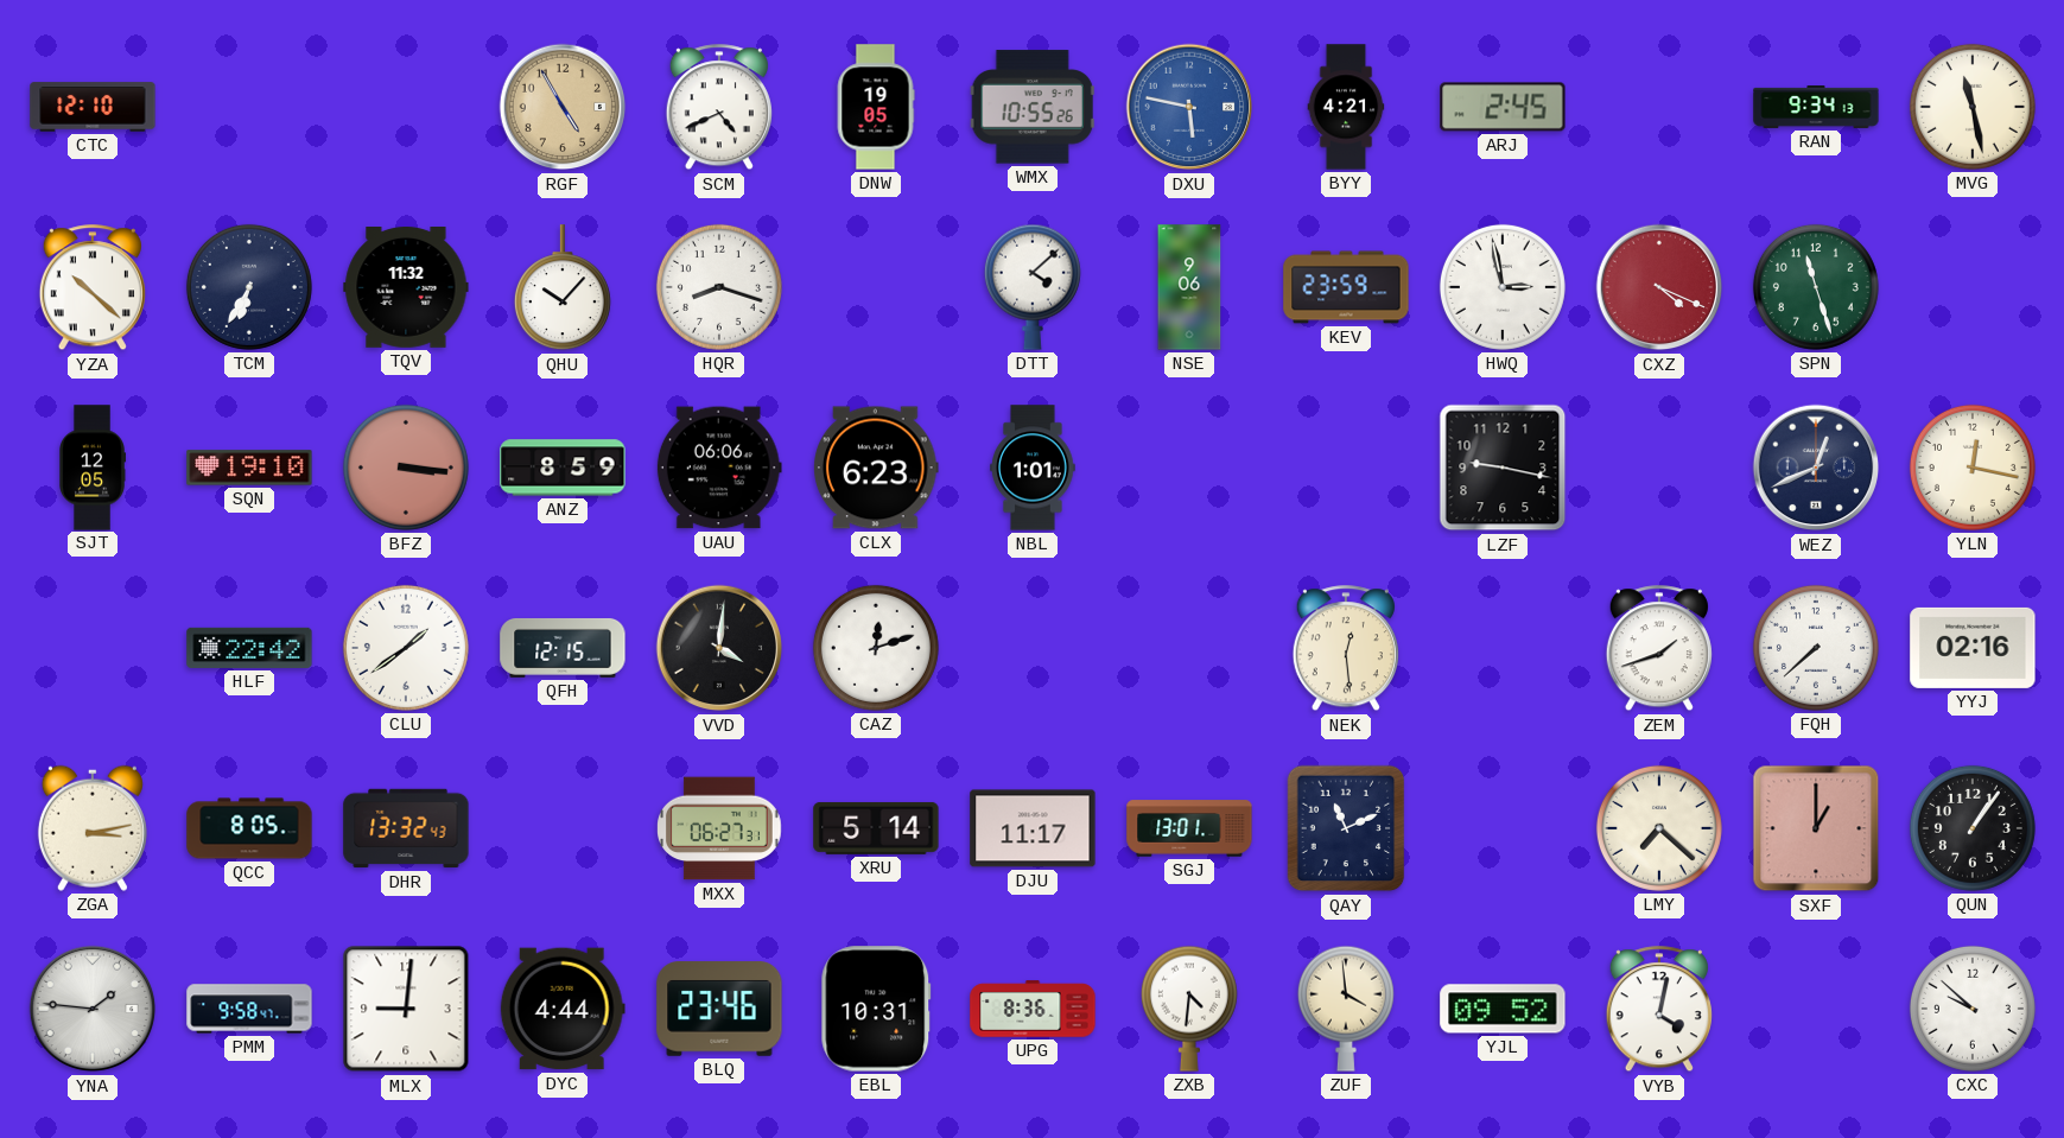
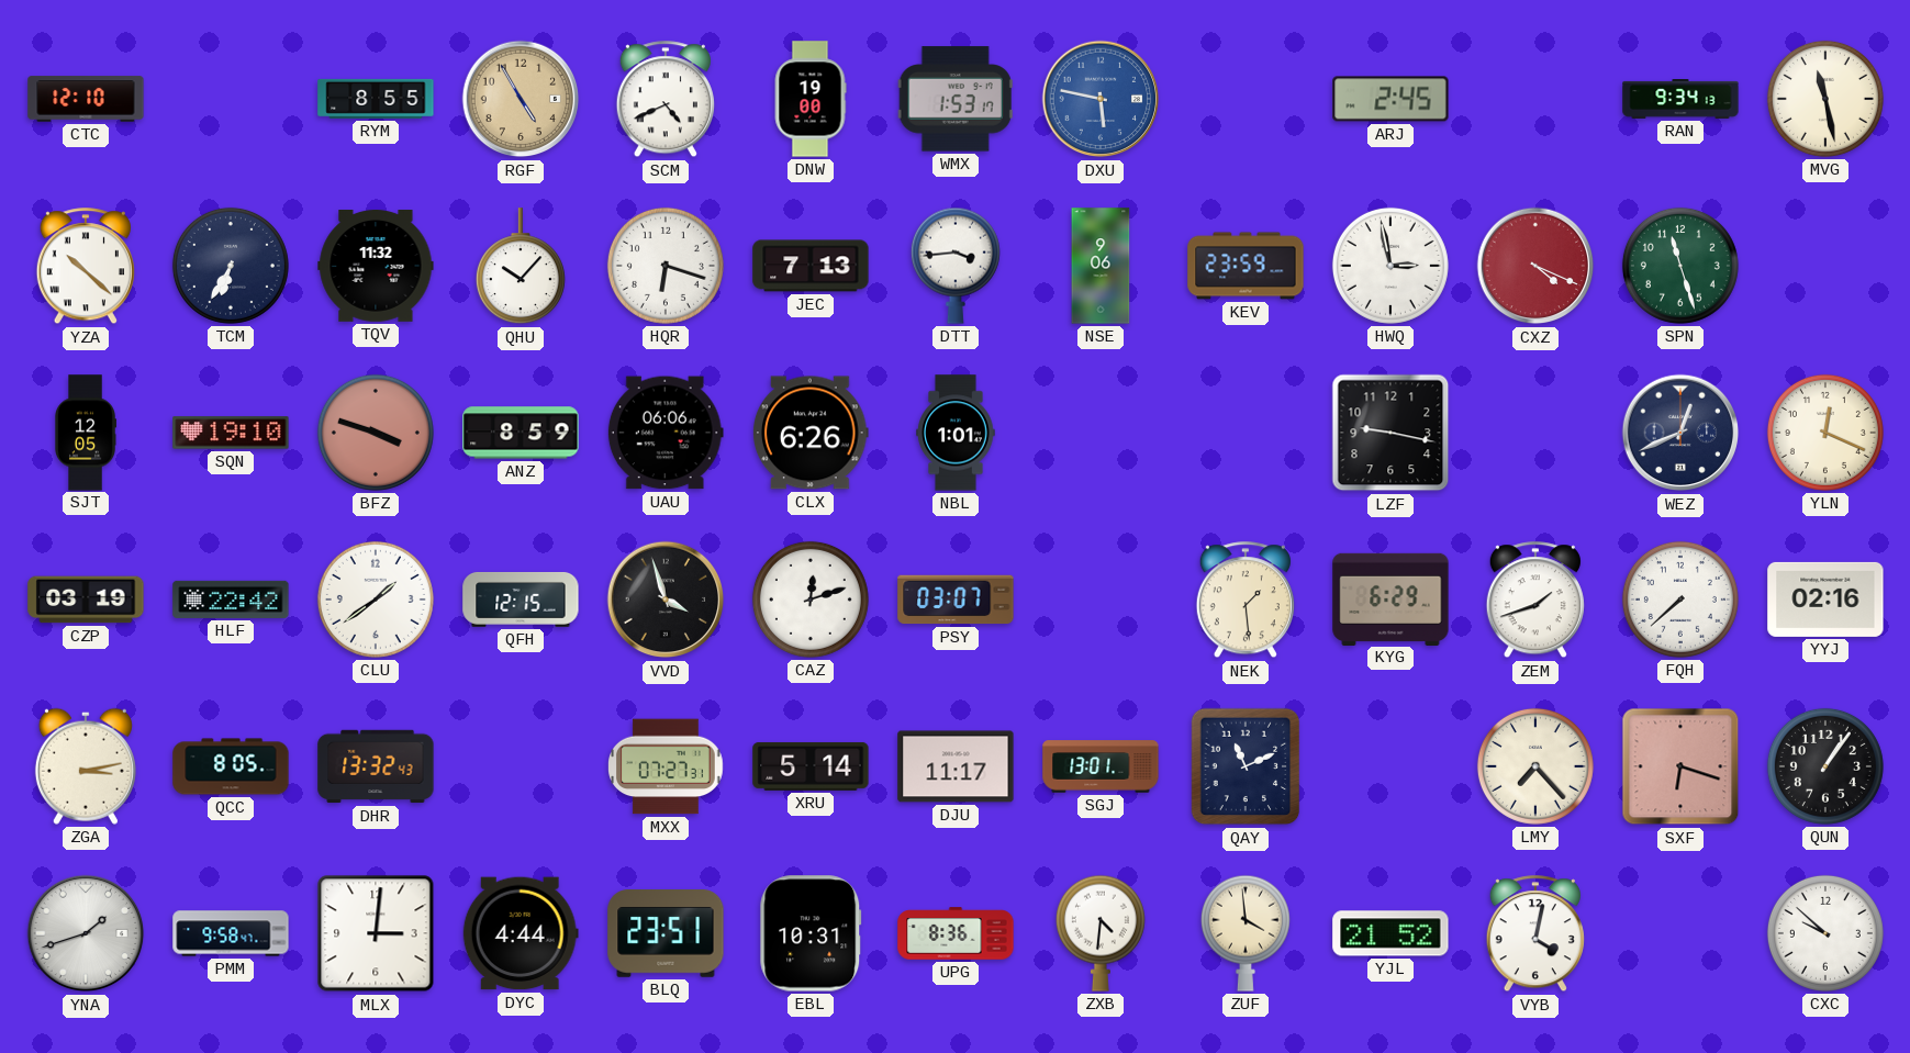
RYM: none -> 8:55
DNW: 19:05 -> 19:00
WMX: 10:55 -> 1:53
BYY: 4:21 -> none
HQR: 8:18 -> 6:18
JEC: none -> 7:13
DTT: 4:08 -> 3:44
BFZ: 3:16 -> 3:48
CLX: 6:23 -> 6:26
YLN: 12:17 -> 12:19
CZP: none -> 03:19
VVD: 4:01 -> 3:57
PSY: none -> 03:07
NEK: 12:29 -> 1:29
KYG: none -> 6:29
MXX: 06:27 -> 07:27
LMY: 7:22 -> 7:23
SXF: 1:00 -> 6:18
YNA: 1:46 -> 1:42
MLX: 9:01 -> 3:01
BLQ: 23:46 -> 23:51
YJL: 09:52 -> 21:52
